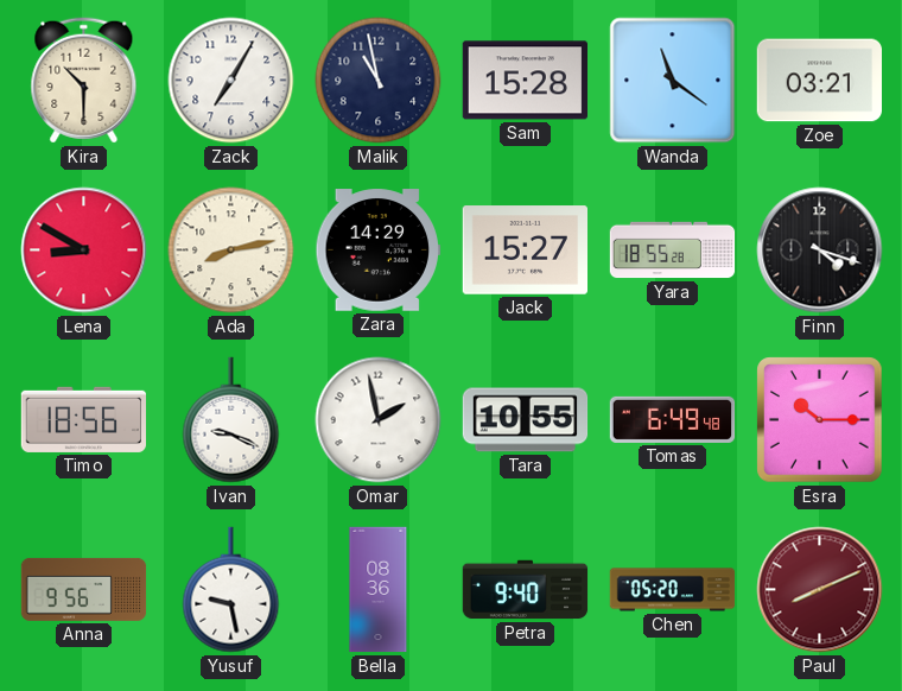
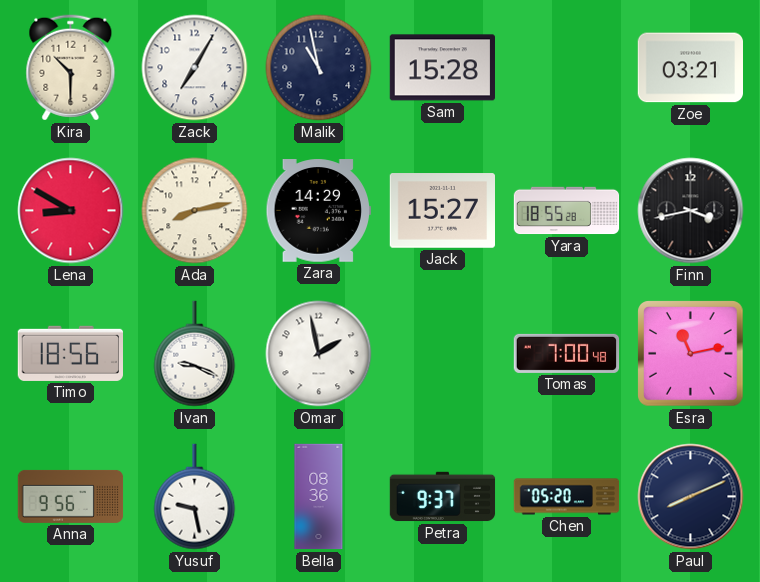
Wanda: 11:21 -> none
Finn: 4:18 -> 3:43
Tara: 10:55 -> none
Tomas: 6:49 -> 7:00
Esra: 10:15 -> 11:13
Petra: 9:40 -> 9:37
Paul dial: burgundy -> navy
